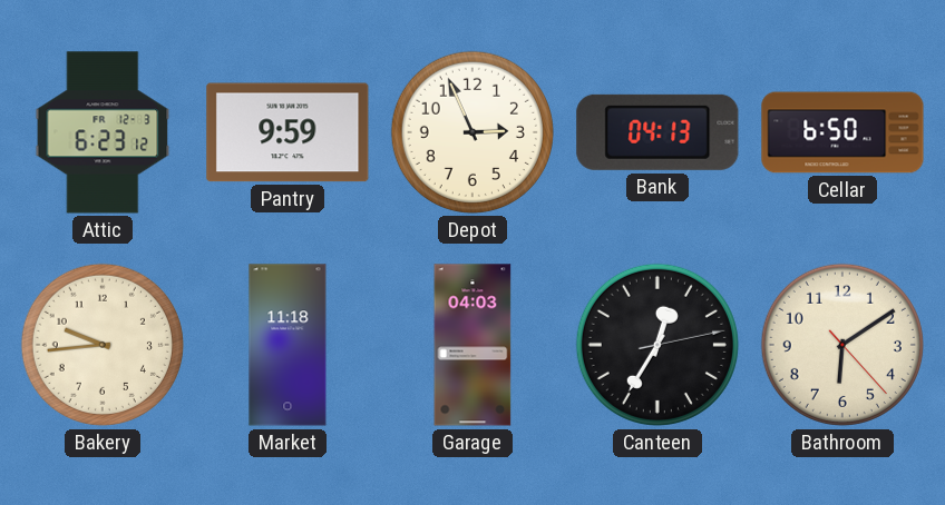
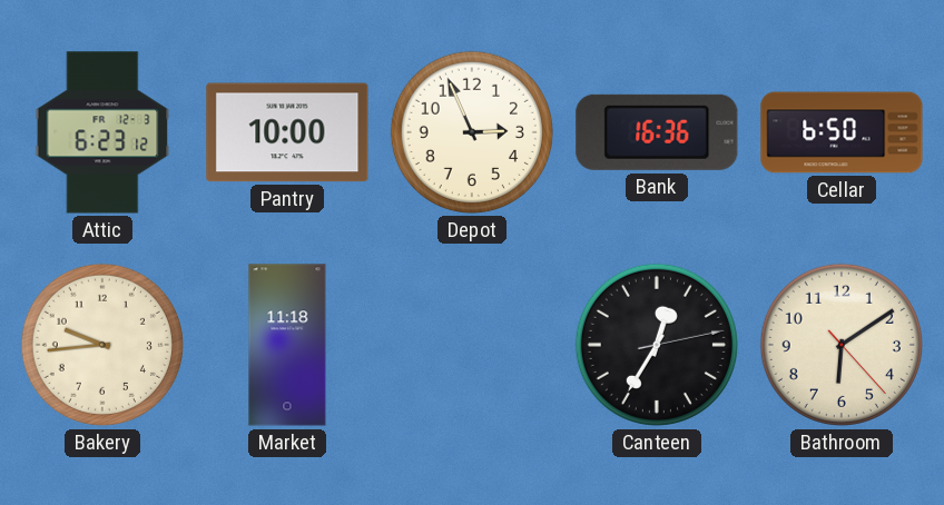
Pantry: 9:59 -> 10:00
Bank: 04:13 -> 16:36
Garage: 04:03 -> none
